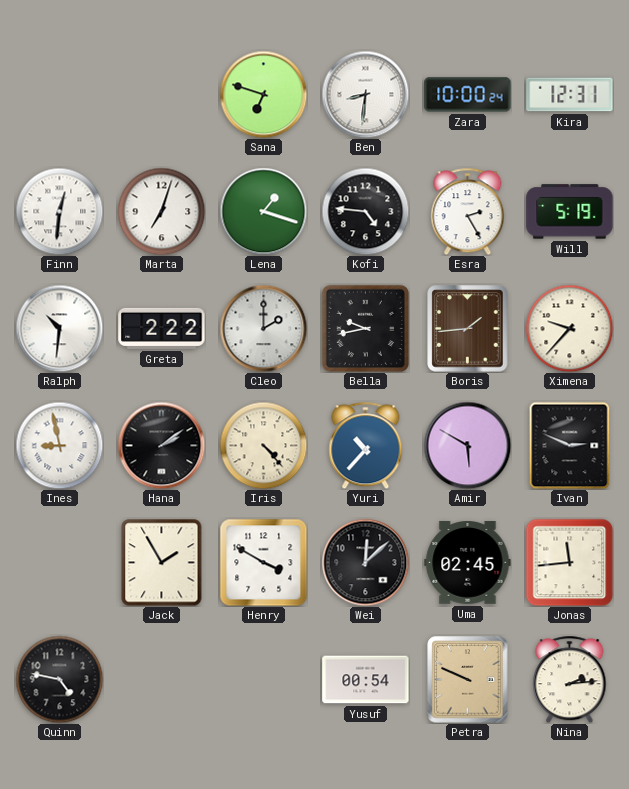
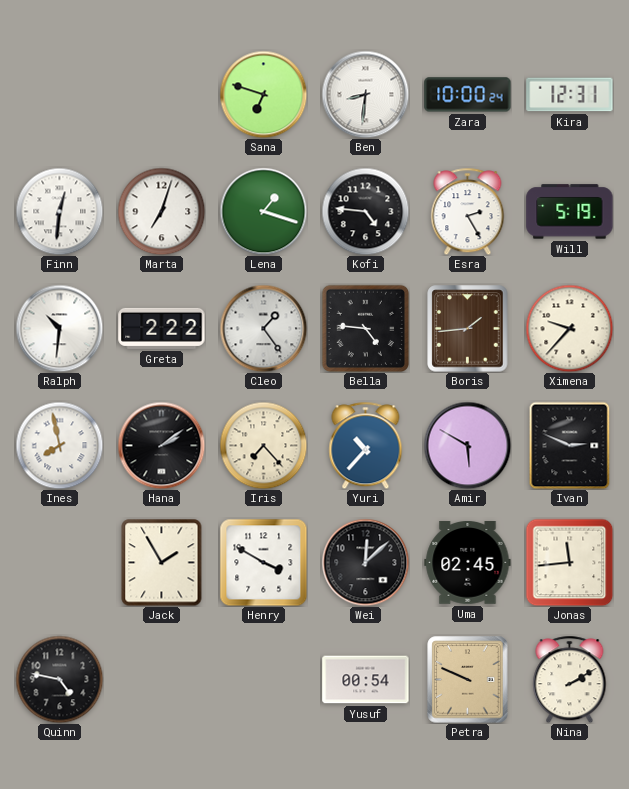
Cleo: 2:00 -> 1:24
Bella: 9:43 -> 4:46
Ines: 8:58 -> 7:58
Iris: 4:23 -> 7:23
Nina: 2:14 -> 2:10
